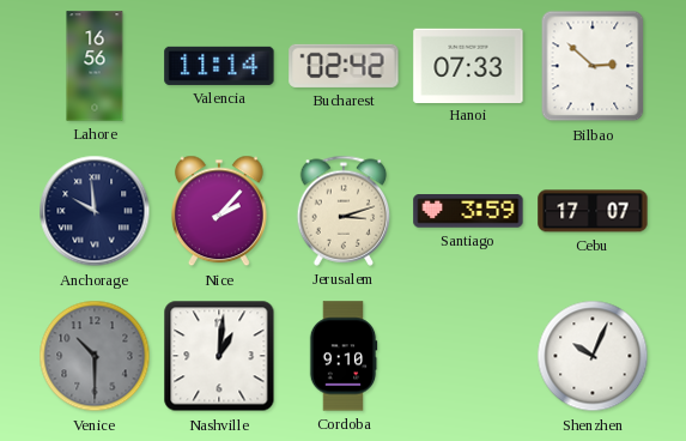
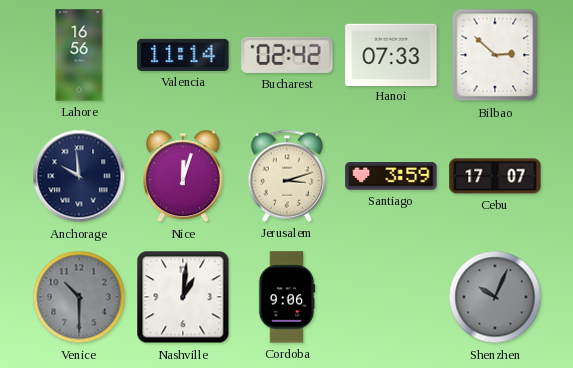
Nice: 2:07 -> 12:03
Cordoba: 9:10 -> 9:06
Shenzhen dial: white -> grey
